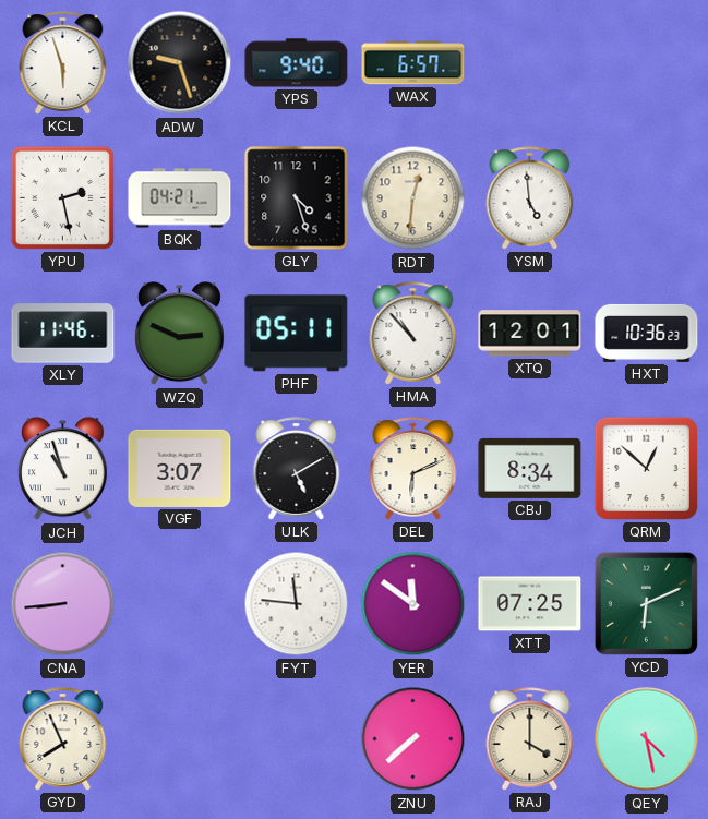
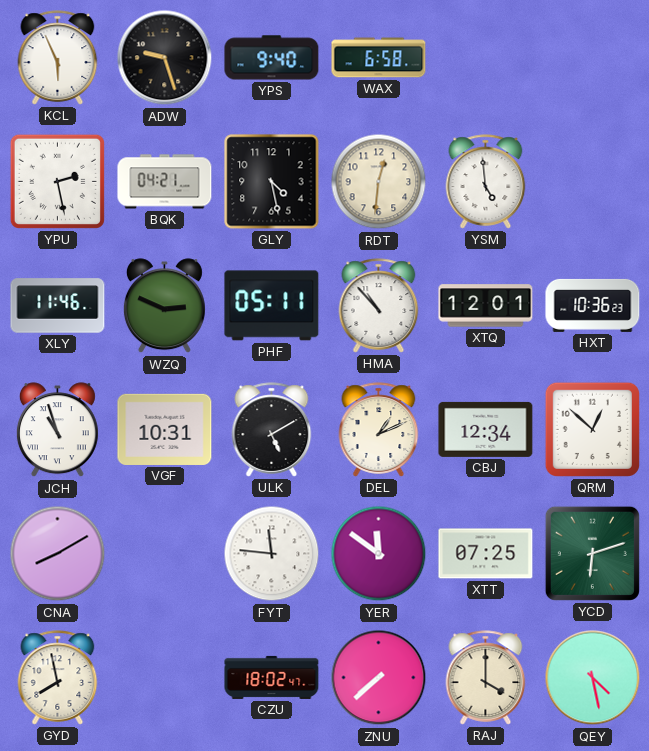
KCL: 5:57 -> 5:56
WAX: 6:57 -> 6:58
GLY: 4:27 -> 4:28
VGF: 3:07 -> 10:31
DEL: 6:11 -> 1:11
CBJ: 8:34 -> 12:34
CNA: 8:44 -> 8:10
YCD: 6:11 -> 6:12
GYD: 7:56 -> 7:58
CZU: none -> 18:02
